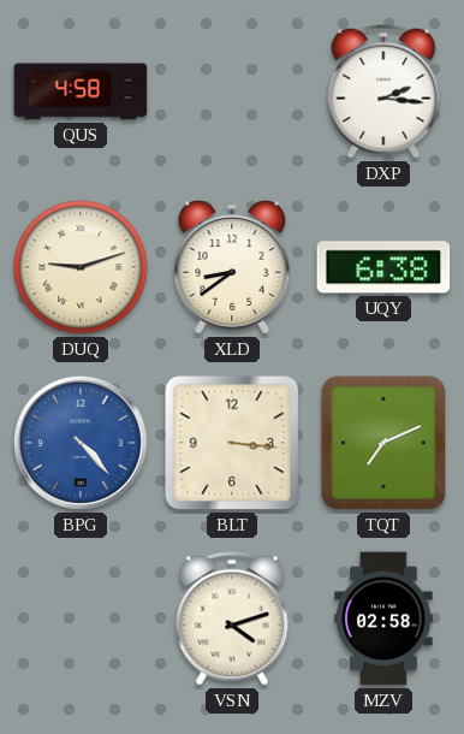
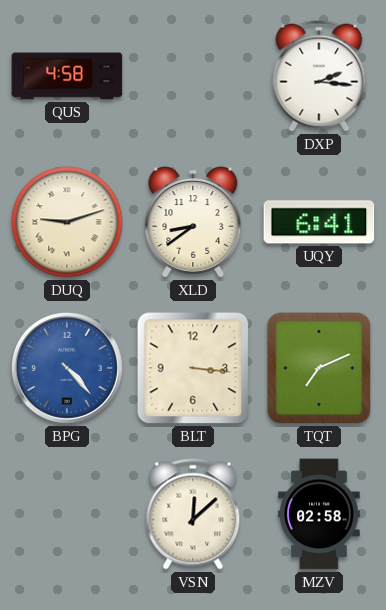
UQY: 6:38 -> 6:41
VSN: 4:12 -> 12:08
